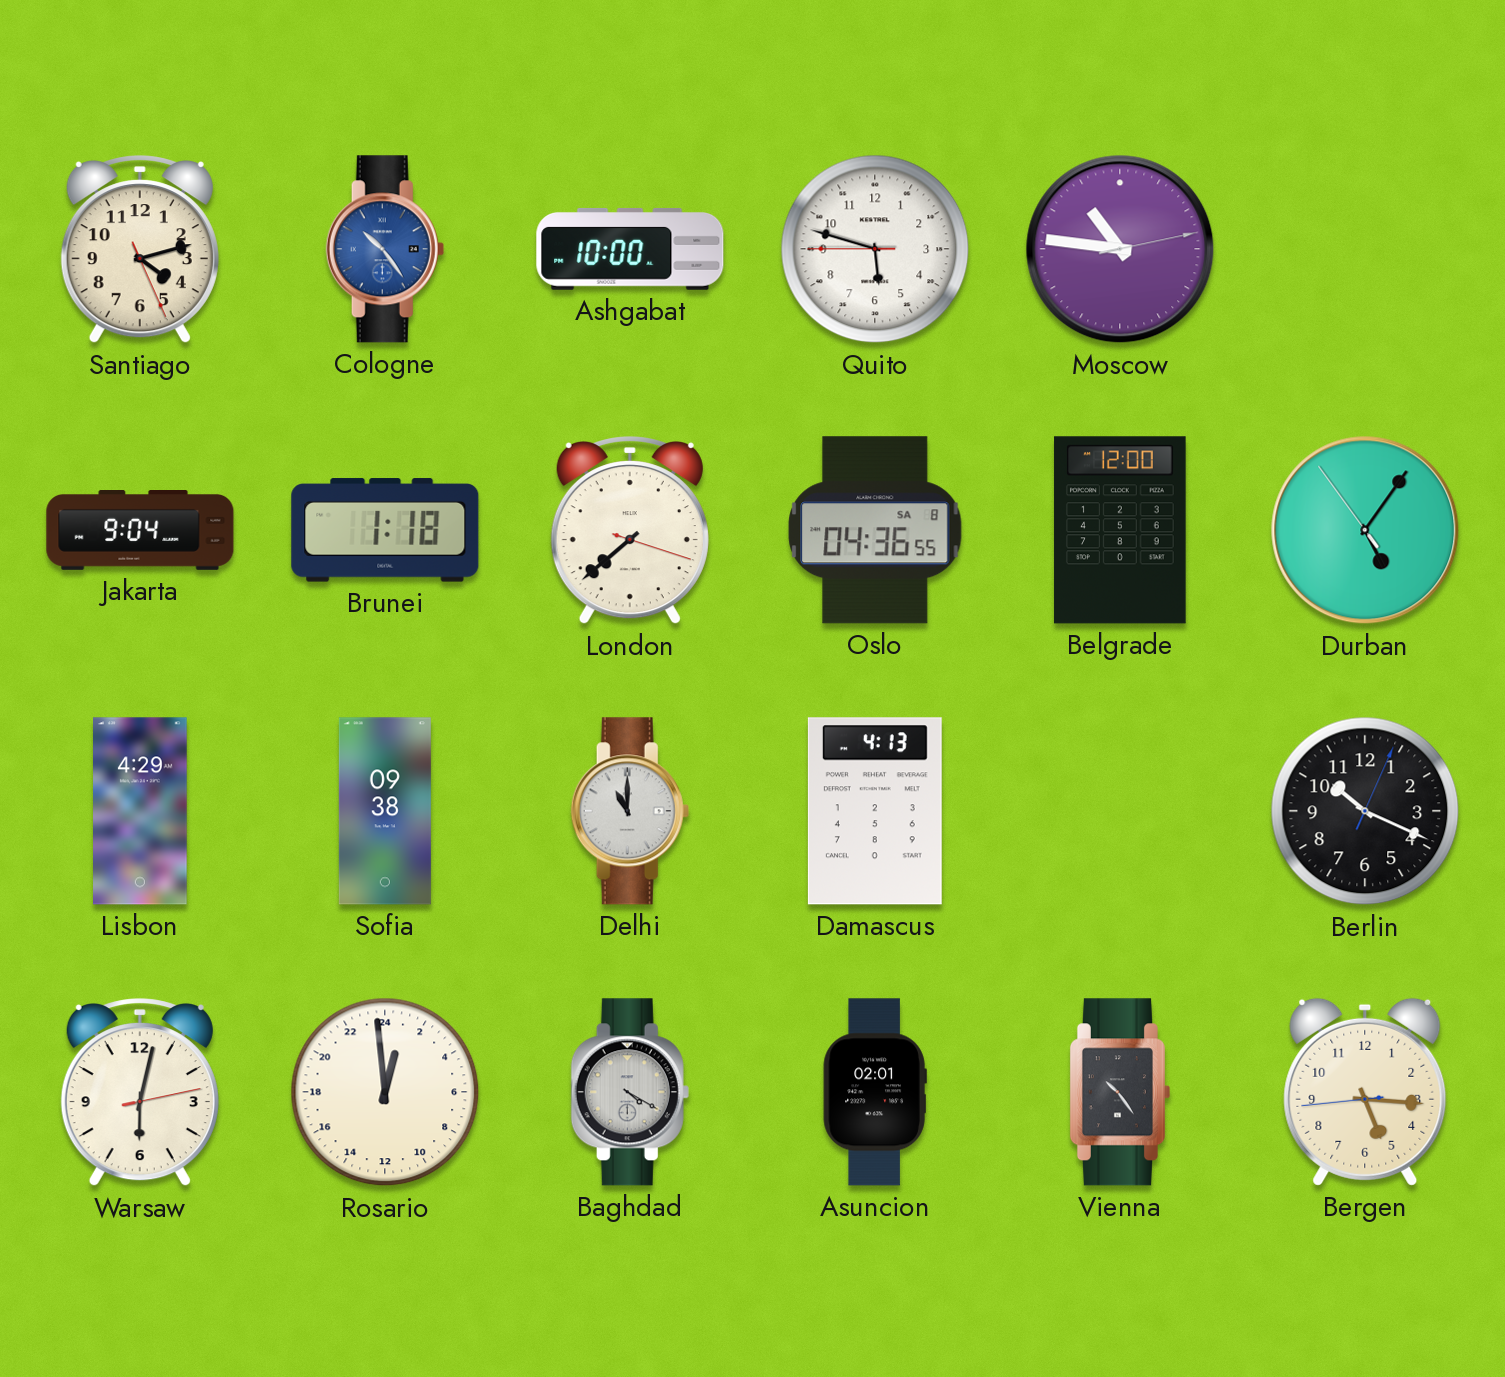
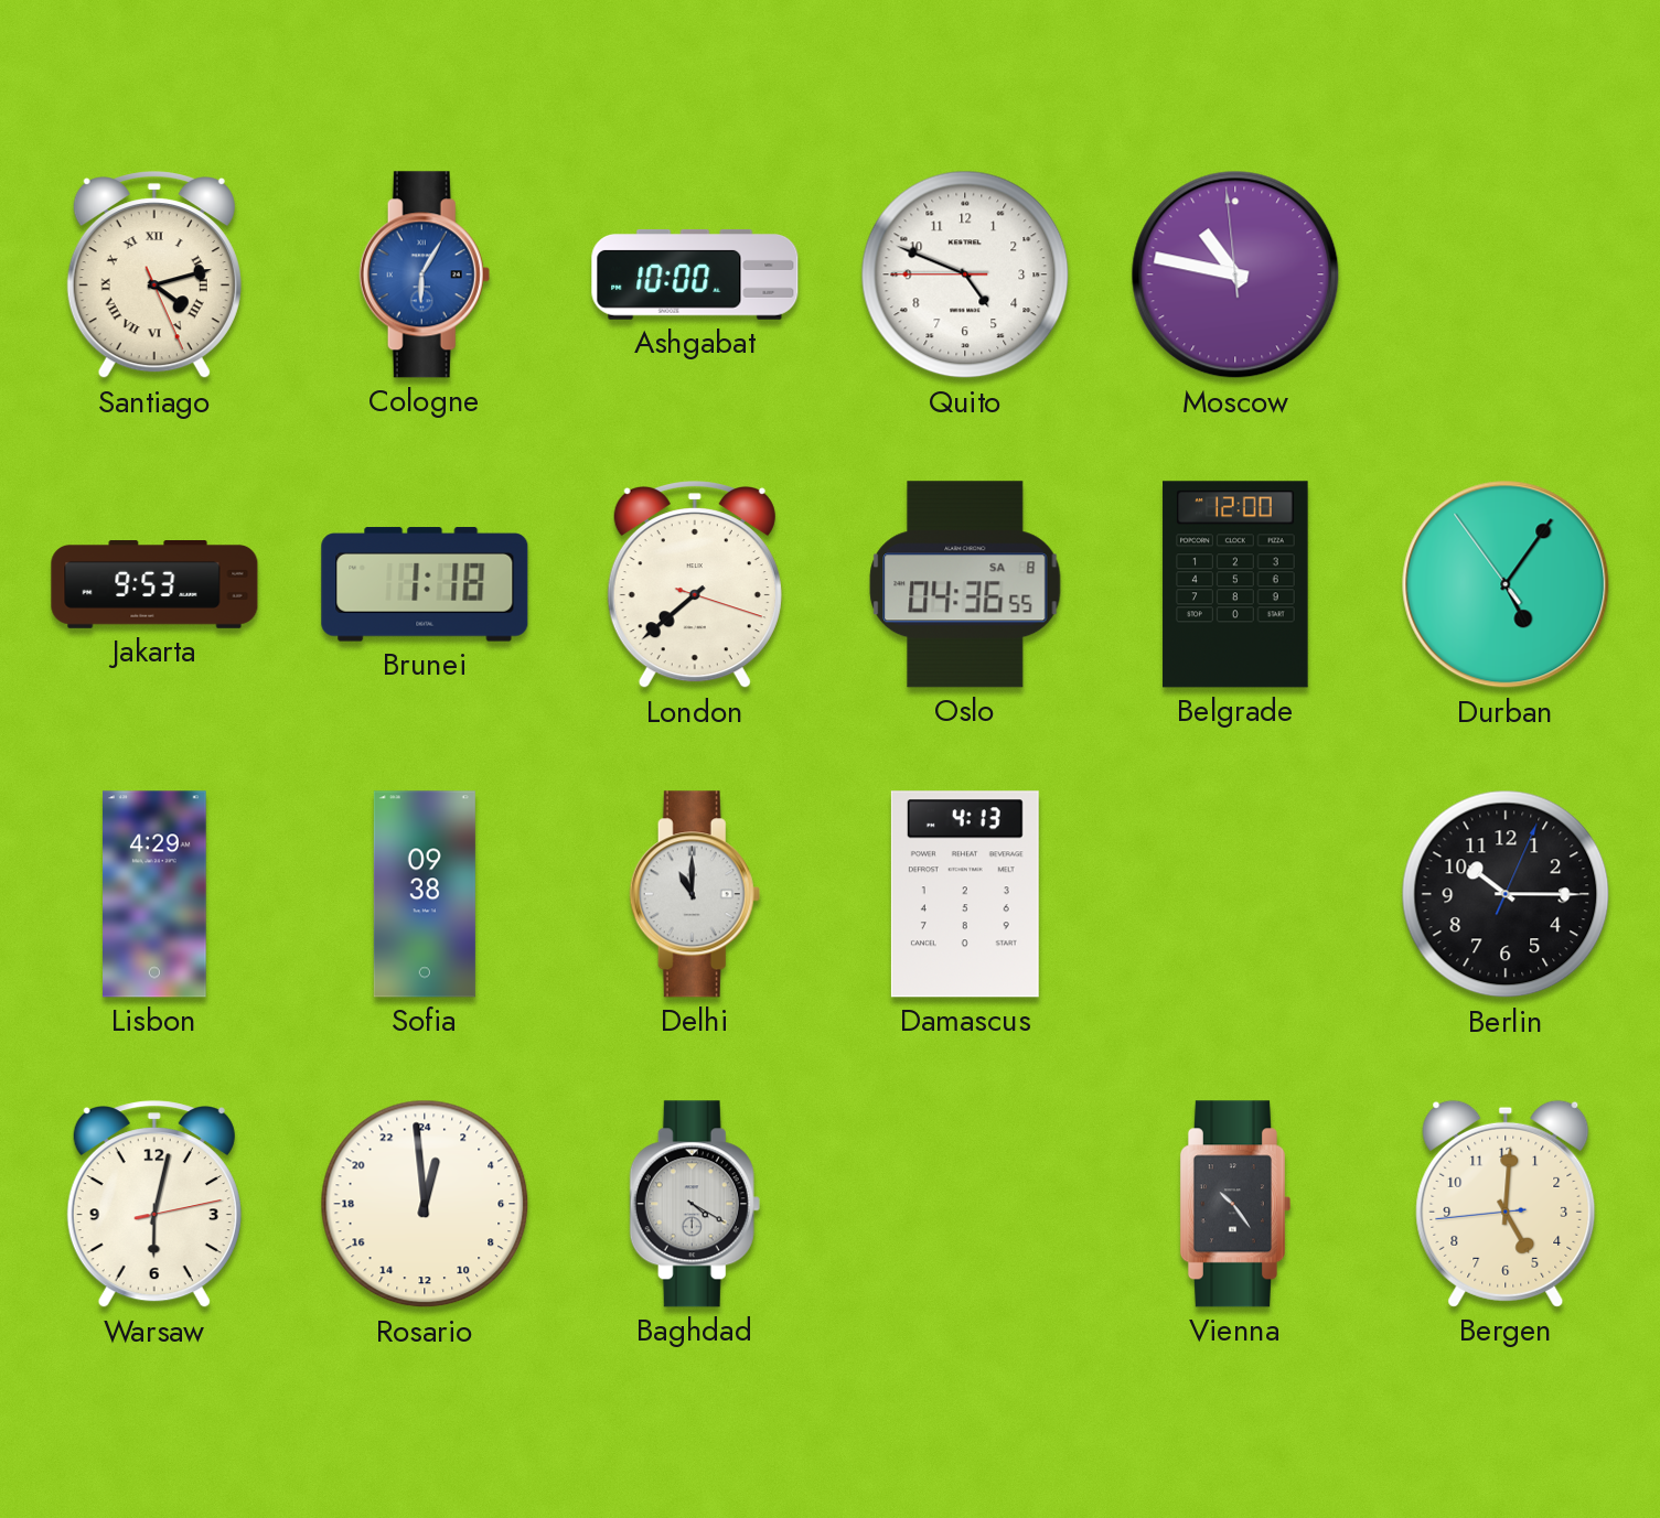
Santiago numerals: Arabic -> Roman
Cologne: 10:24 -> 6:05
Quito: 5:47 -> 4:48
Moscow: 10:46:13 -> 10:46:59
Jakarta: 9:04 -> 9:53
Berlin: 10:19 -> 10:15
Asuncion: 02:01 -> none
Bergen: 5:15 -> 5:00
